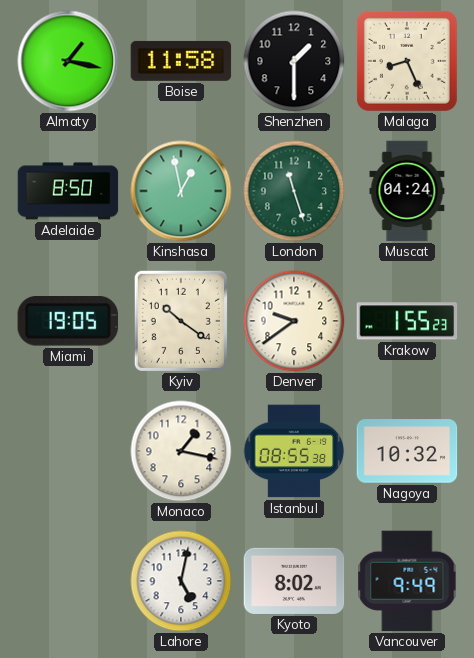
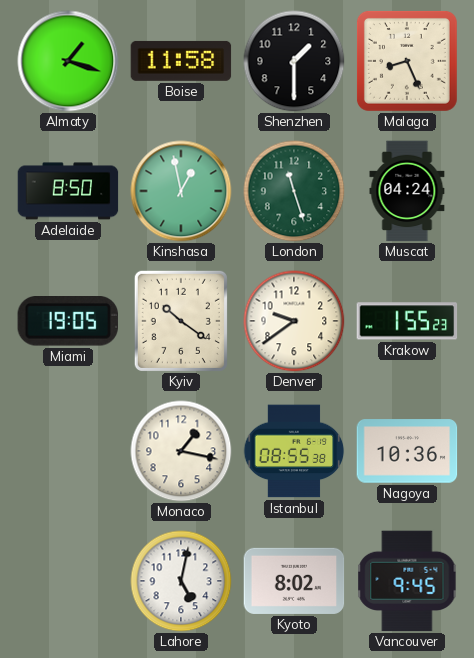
Almaty: 1:17 -> 1:18
Nagoya: 10:32 -> 10:36
Vancouver: 9:49 -> 9:45
